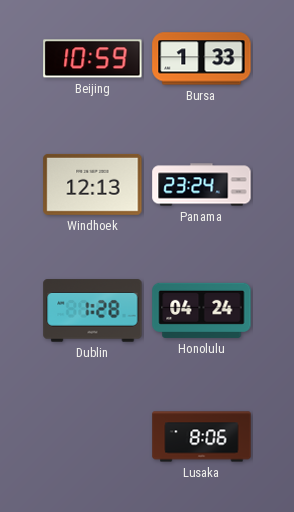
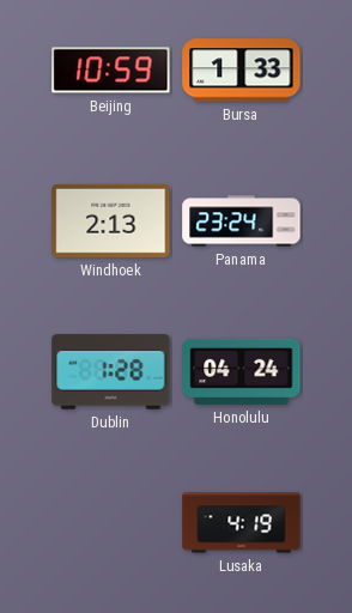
Windhoek: 12:13 -> 2:13
Lusaka: 8:06 -> 4:19
